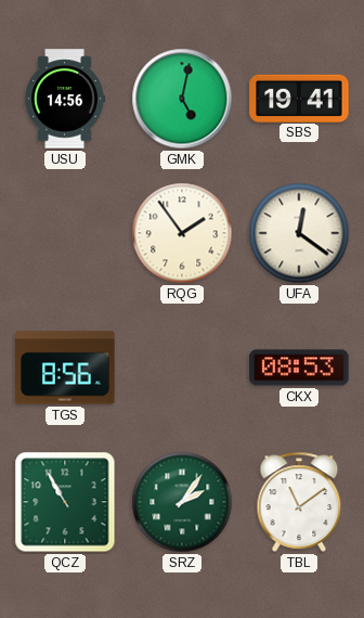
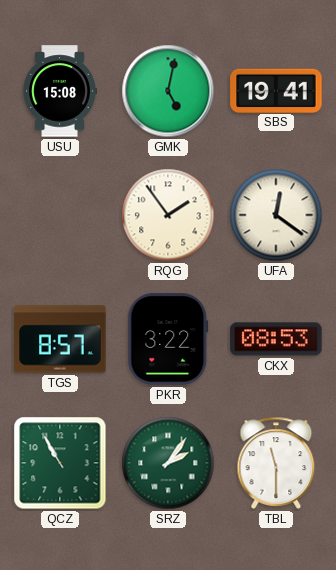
USU: 14:56 -> 15:08
TGS: 8:56 -> 8:57
PKR: none -> 3:22
TBL: 11:09 -> 11:30
